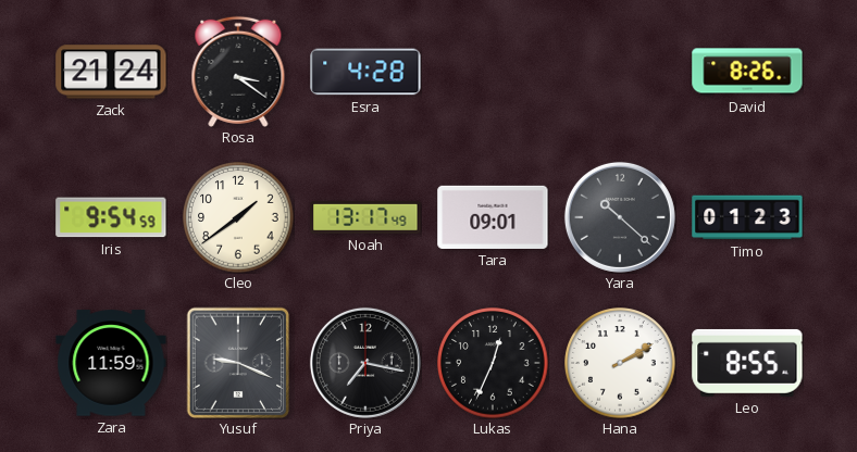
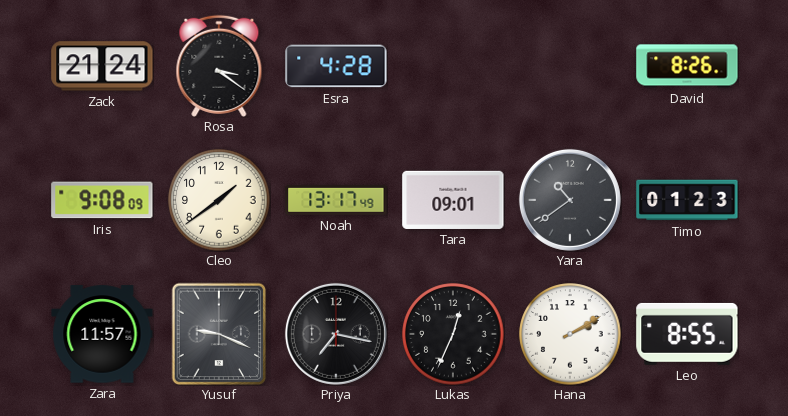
Iris: 9:54 -> 9:08
Yara: 10:22 -> 10:39
Zara: 11:59 -> 11:57
